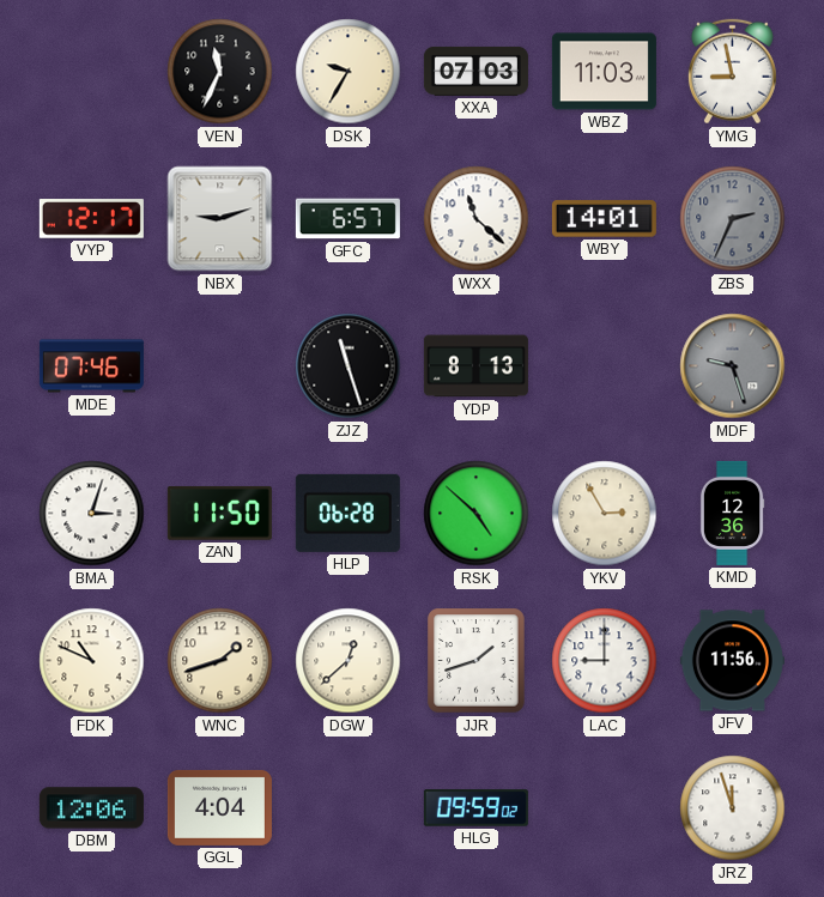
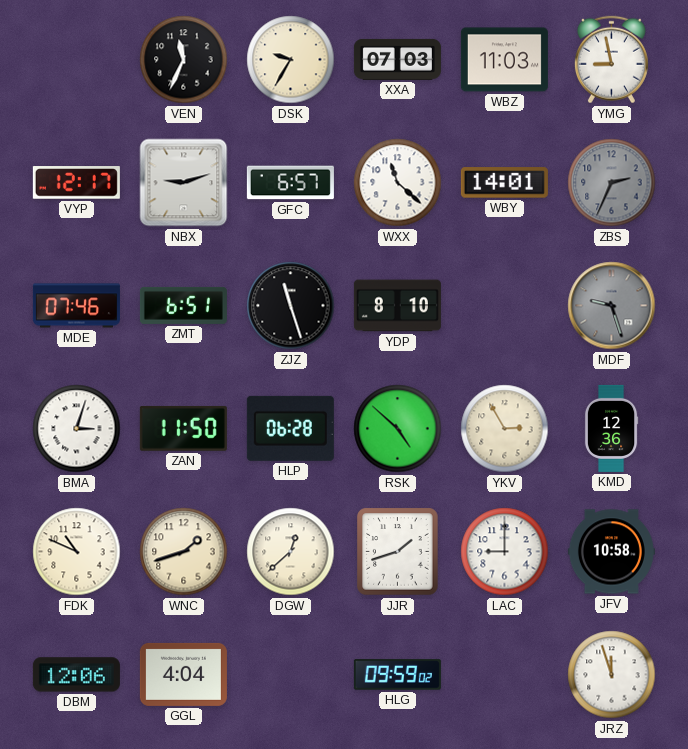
ZMT: none -> 6:51
YDP: 8:13 -> 8:10
JFV: 11:56 -> 10:58
